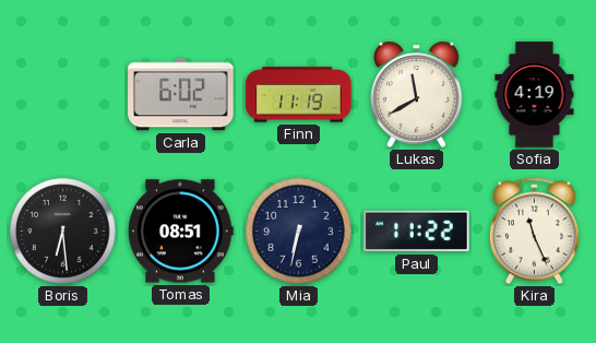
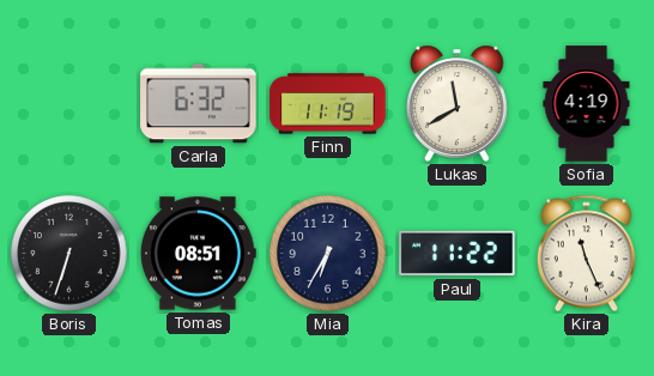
Carla: 6:02 -> 6:32
Boris: 6:29 -> 6:33
Mia: 6:32 -> 6:35
